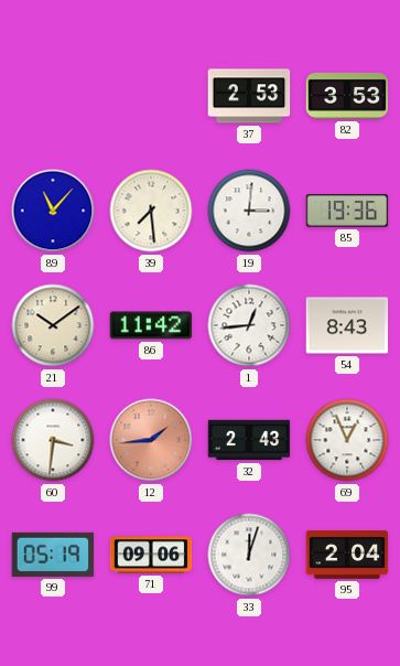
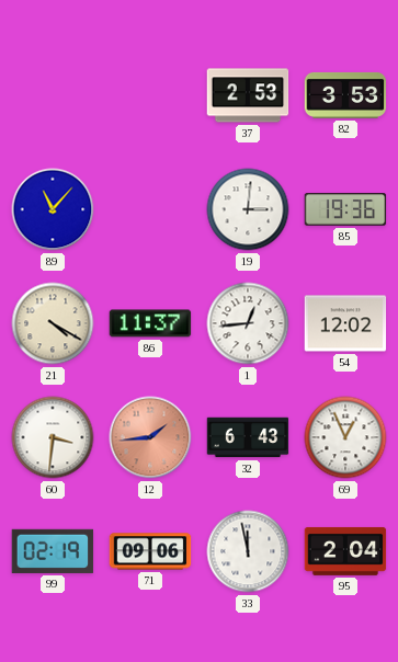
39: 7:29 -> none
21: 10:09 -> 4:20
86: 11:42 -> 11:37
54: 8:43 -> 12:02
32: 2:43 -> 6:43
99: 05:19 -> 02:19
33: 12:03 -> 11:58
